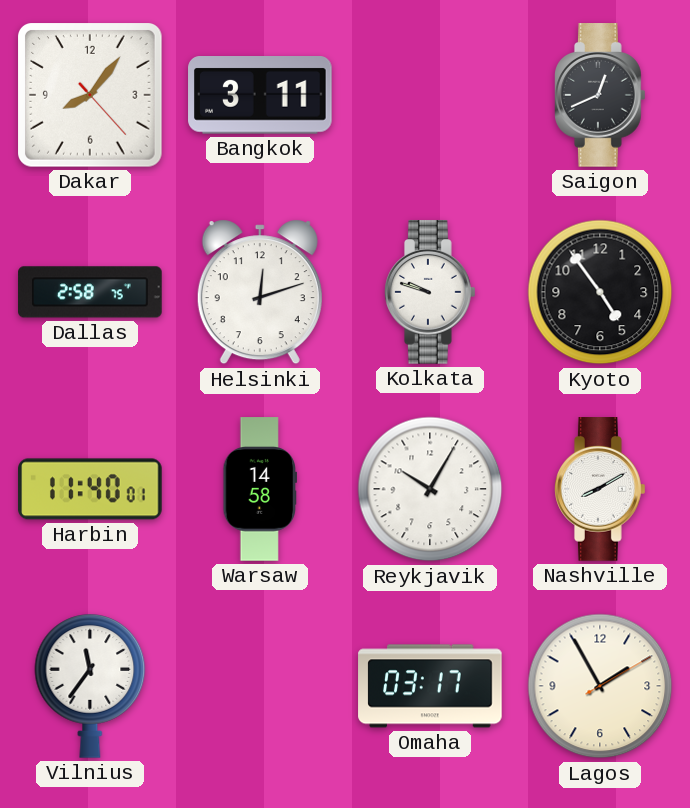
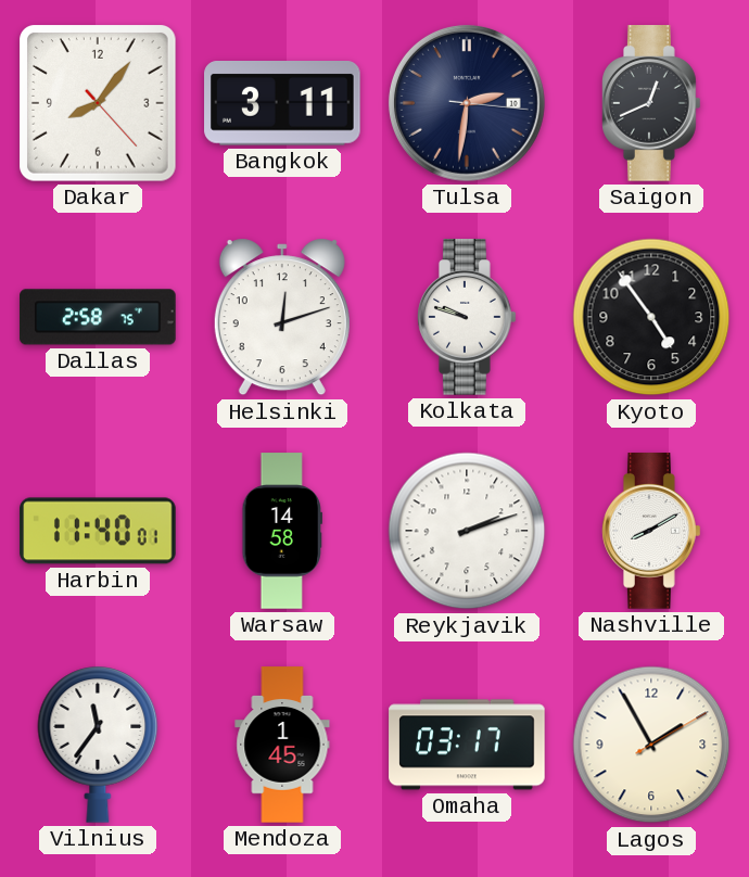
Tulsa: none -> 2:31
Reykjavik: 10:05 -> 2:12
Mendoza: none -> 1:45
